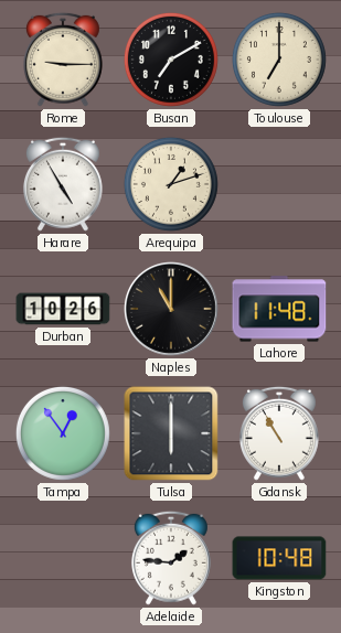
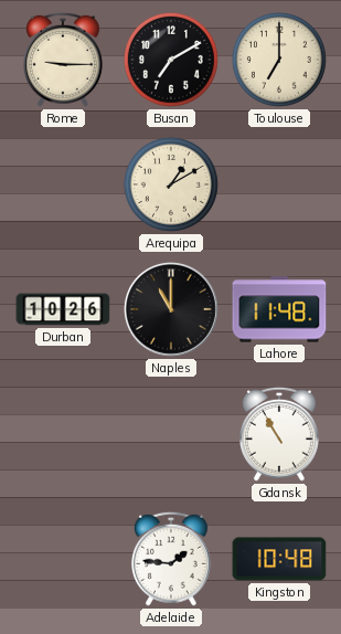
Harare: 4:55 -> none
Arequipa: 1:12 -> 1:10
Tampa: 12:54 -> none
Tulsa: 6:00 -> none
